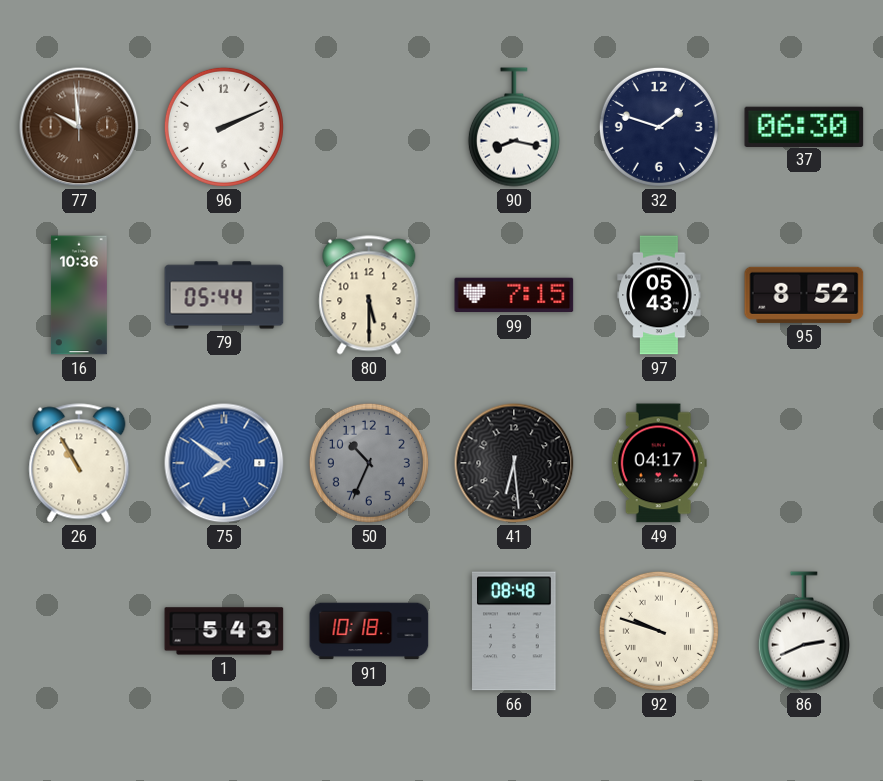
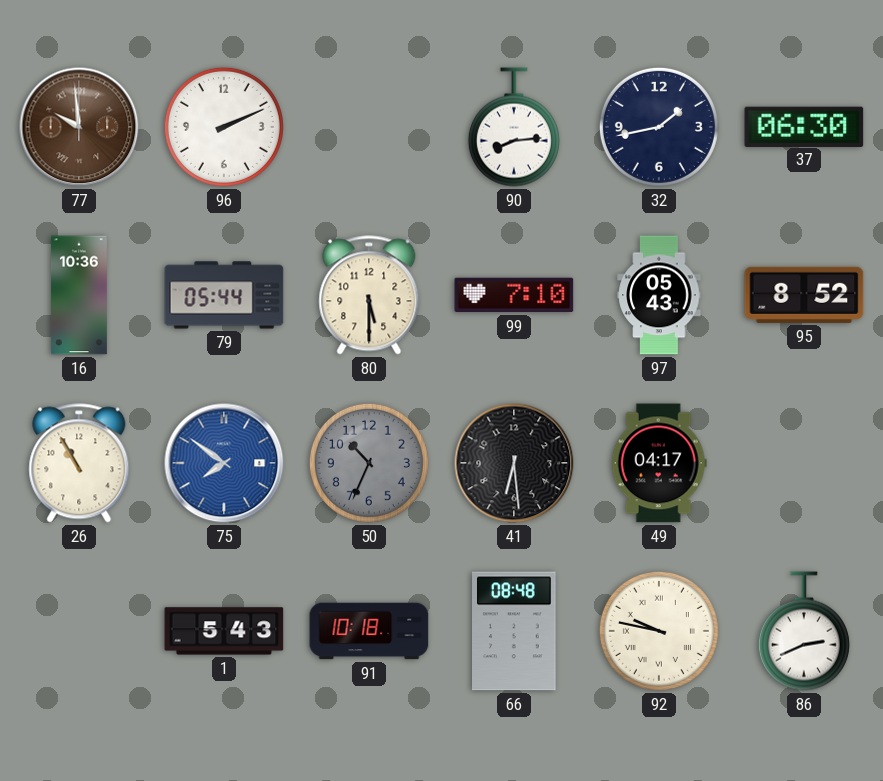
90: 8:17 -> 8:14
32: 1:48 -> 1:43
99: 7:15 -> 7:10
92: 9:48 -> 9:47
